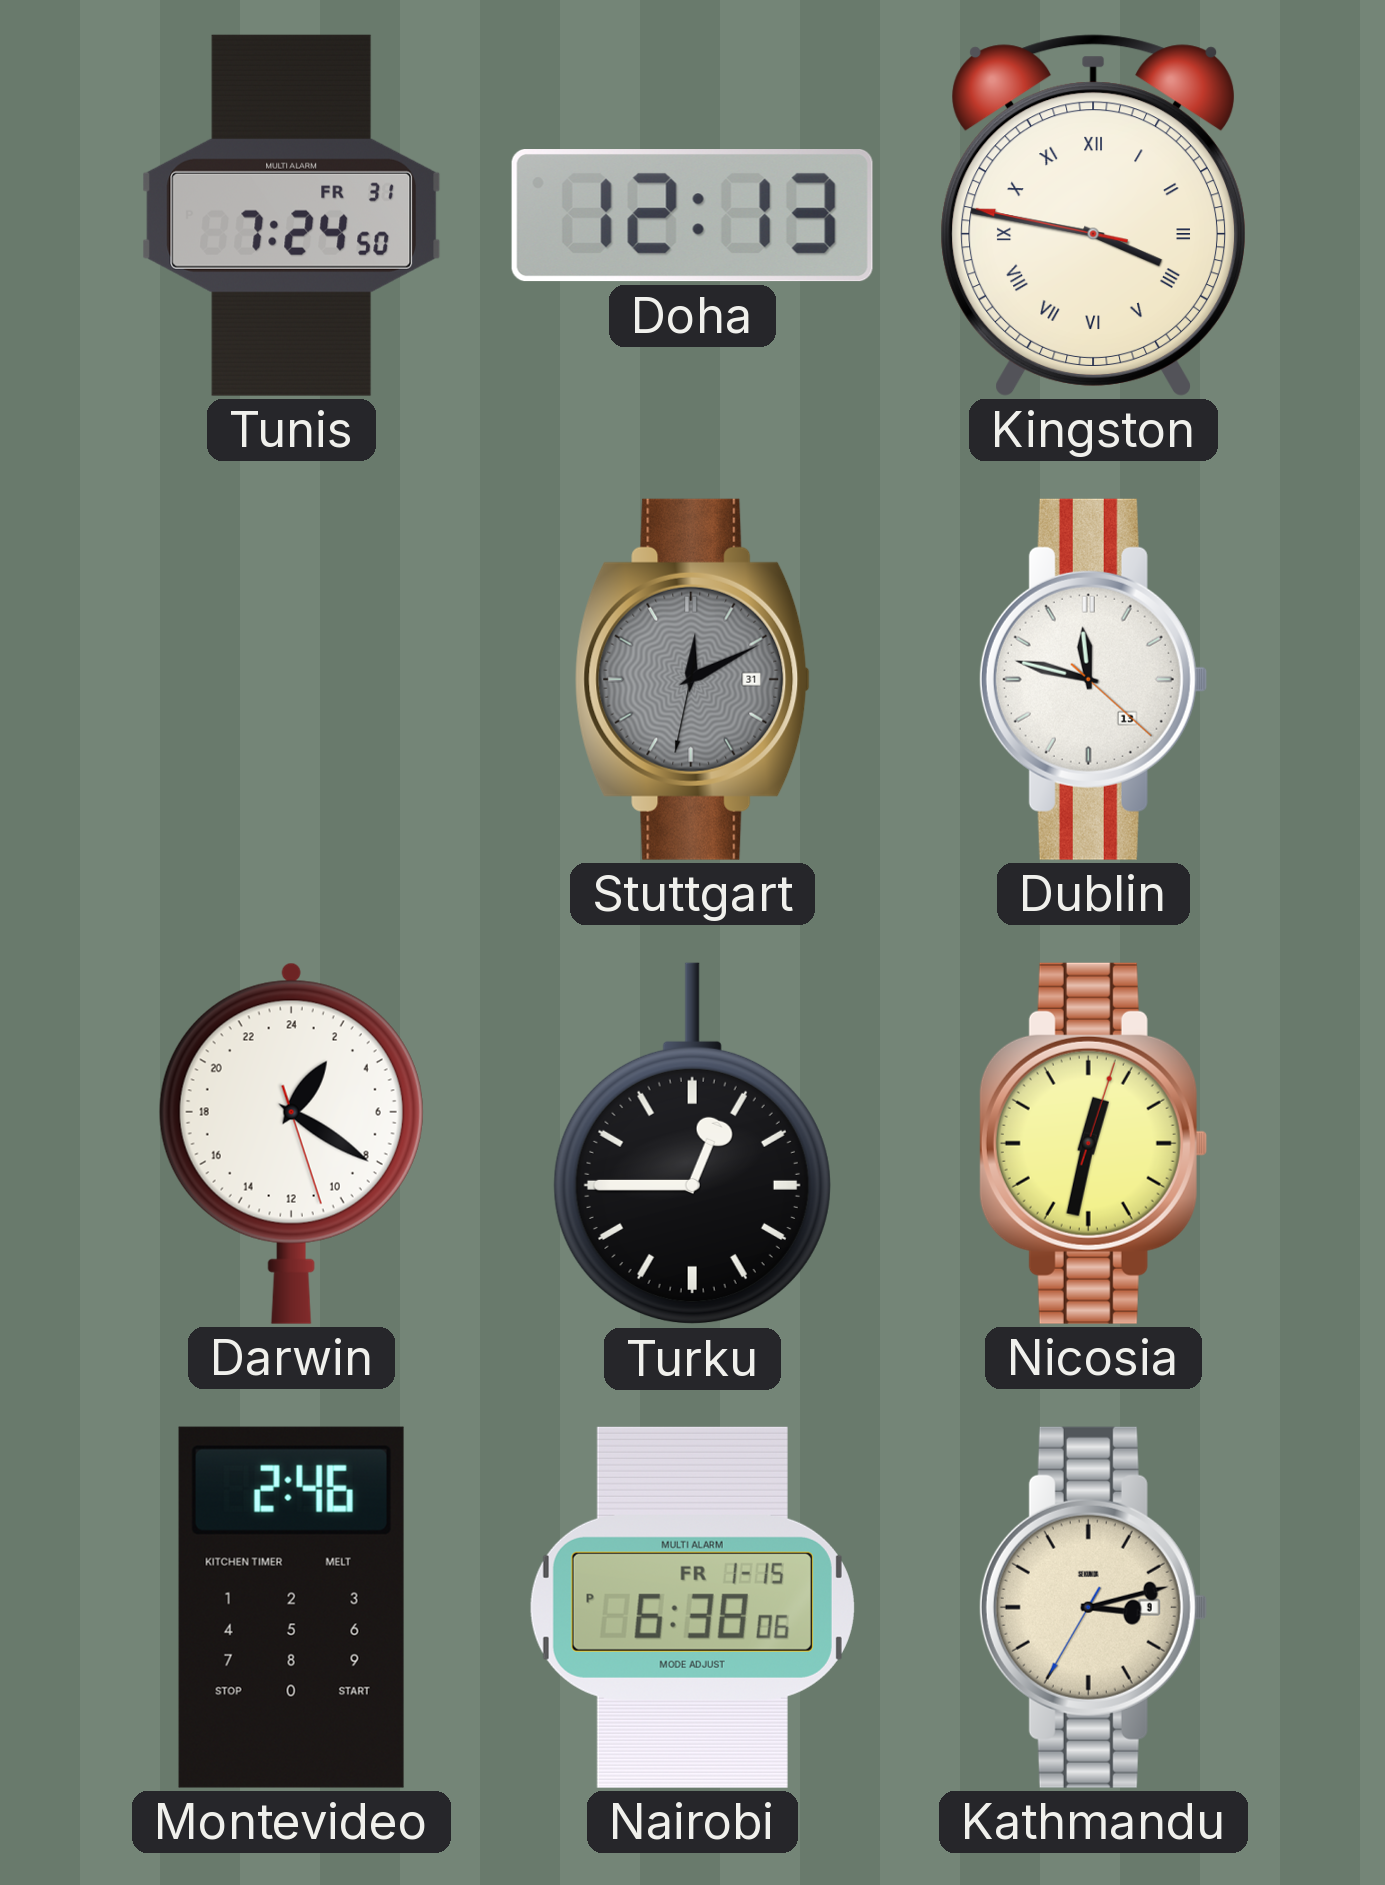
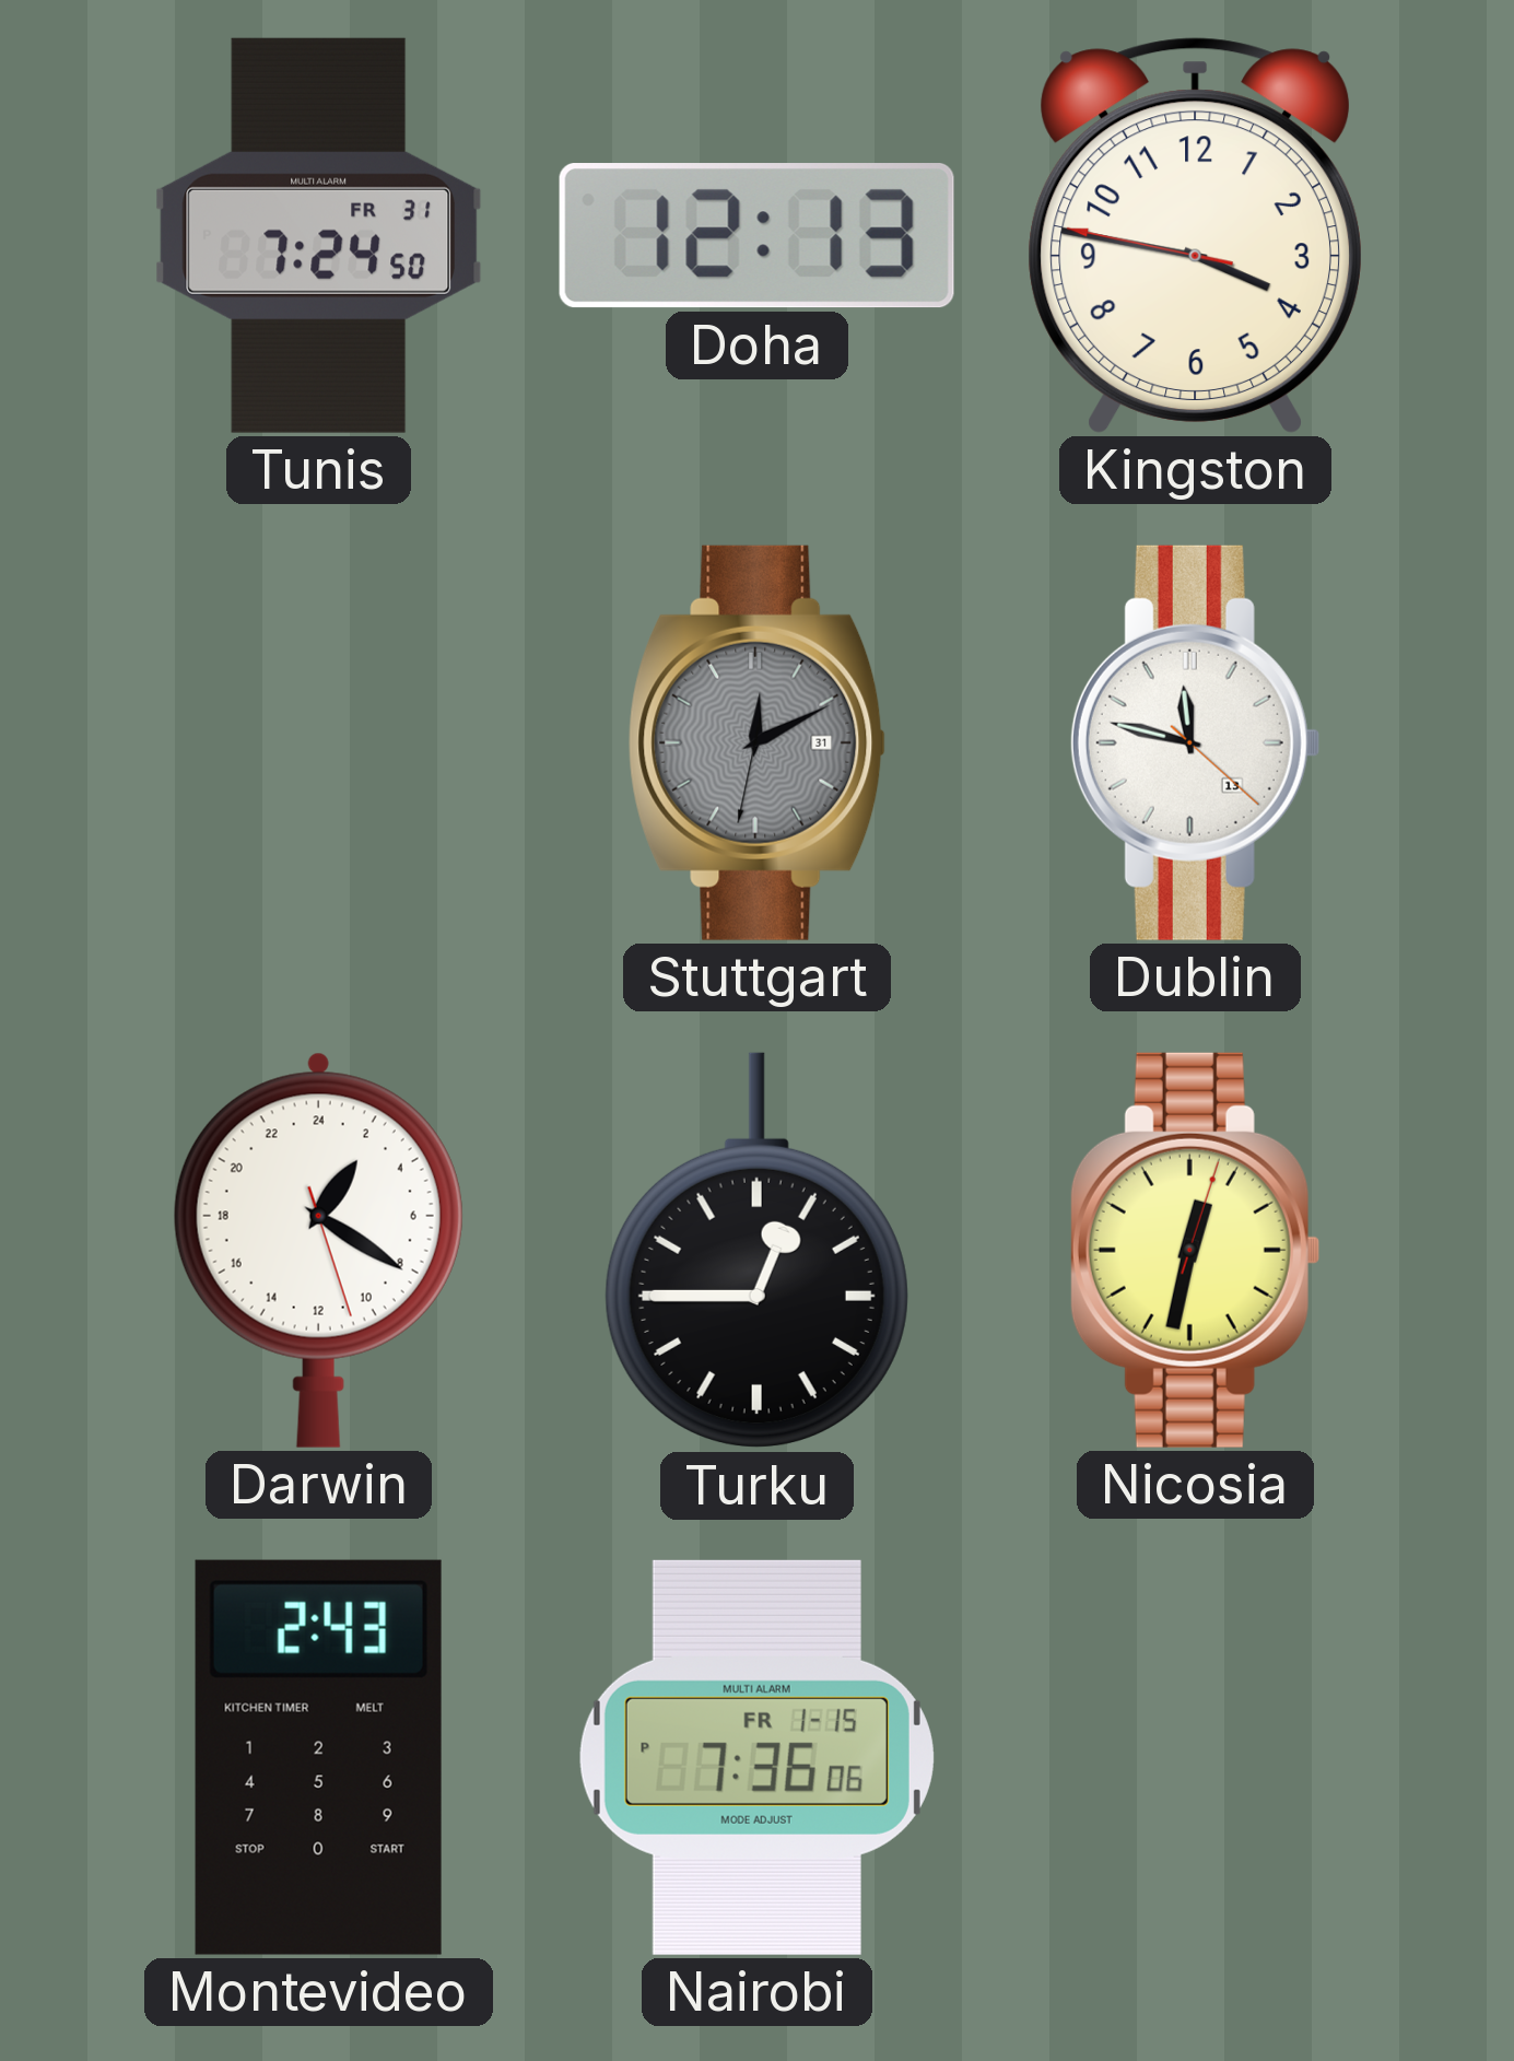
Kingston numerals: Roman -> Arabic
Montevideo: 2:46 -> 2:43
Nairobi: 6:38 -> 7:36
Kathmandu: 3:12 -> none
